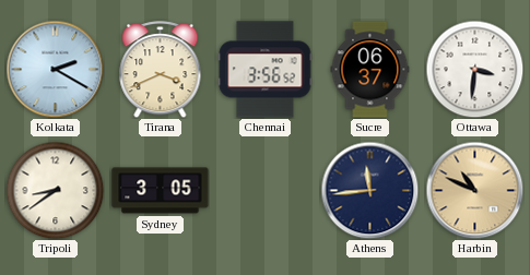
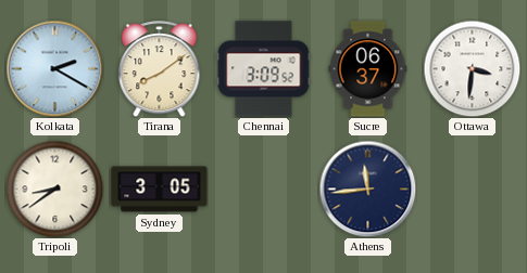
Tirana: 3:41 -> 8:09
Chennai: 3:56 -> 3:09
Harbin: 10:49 -> none
